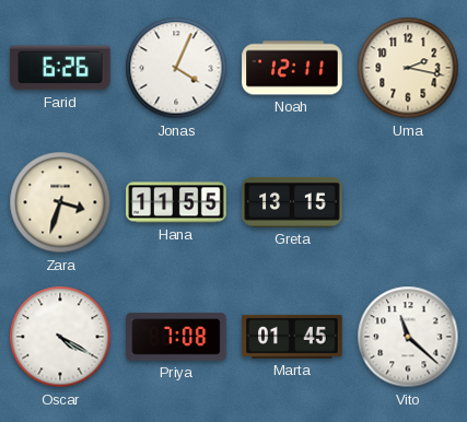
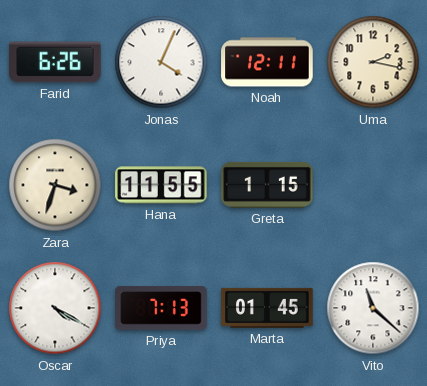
Greta: 13:15 -> 1:15
Priya: 7:08 -> 7:13
